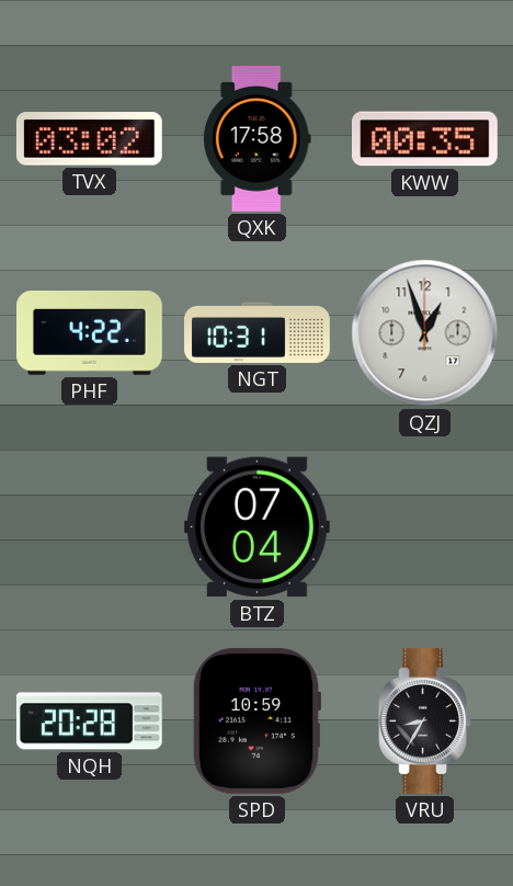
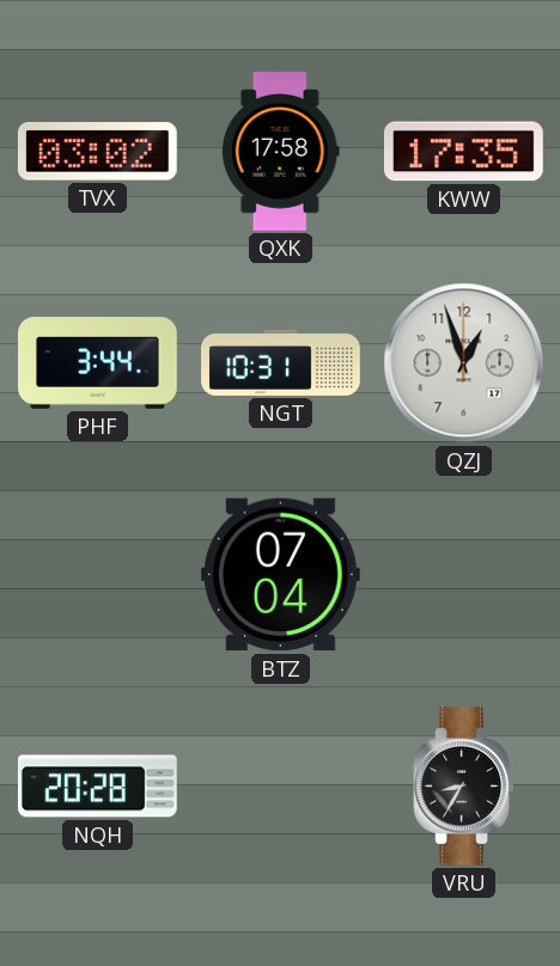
KWW: 00:35 -> 17:35
PHF: 4:22 -> 3:44
SPD: 10:59 -> none
